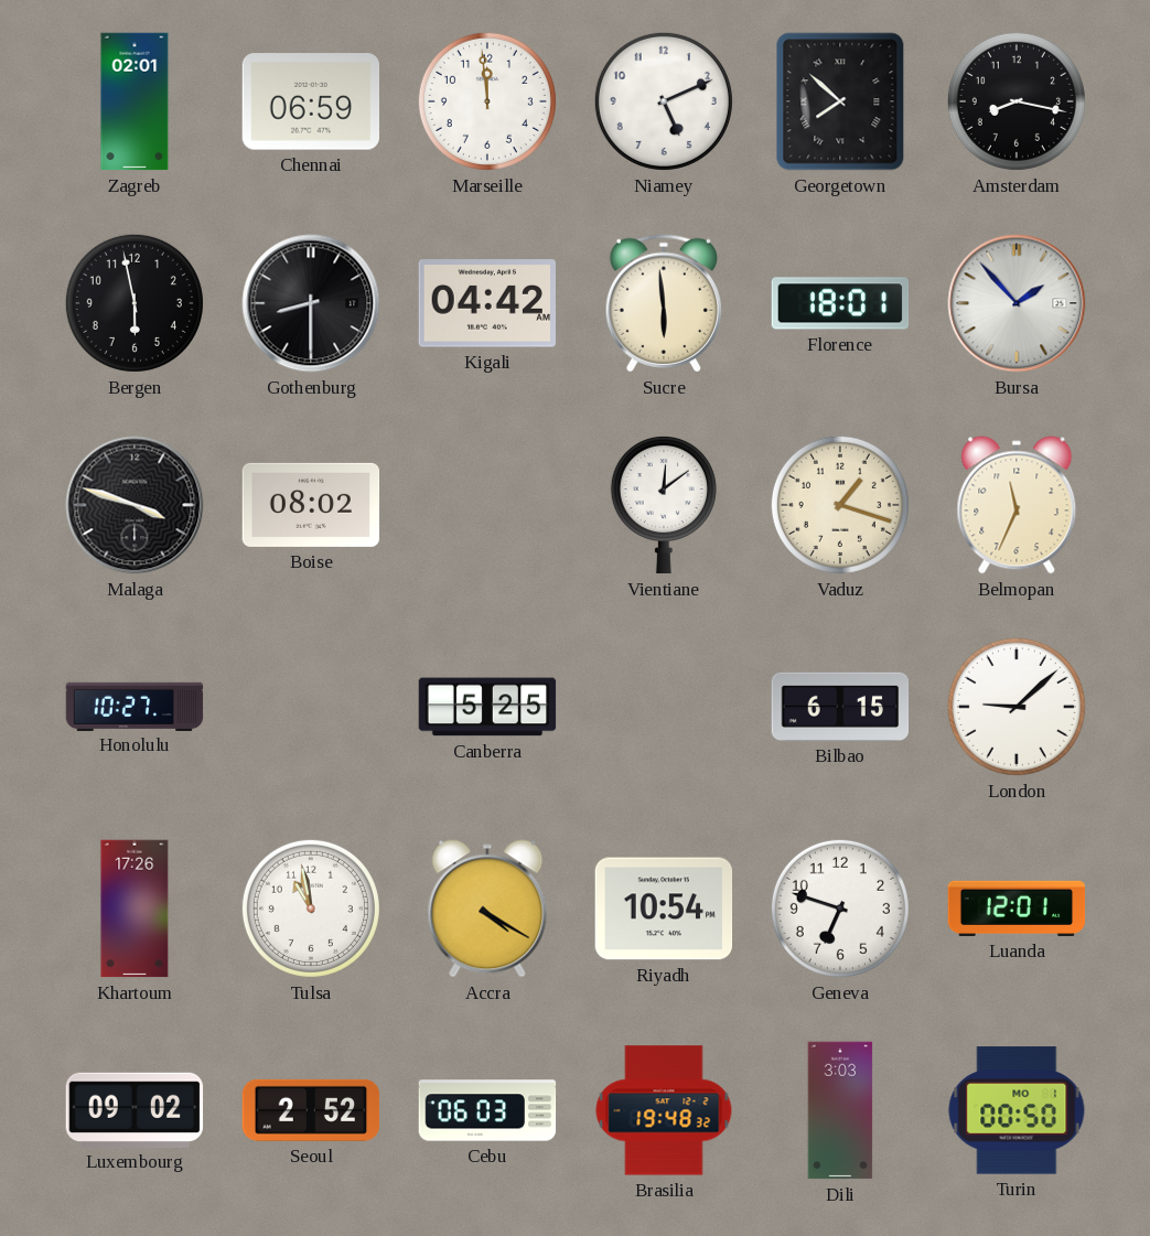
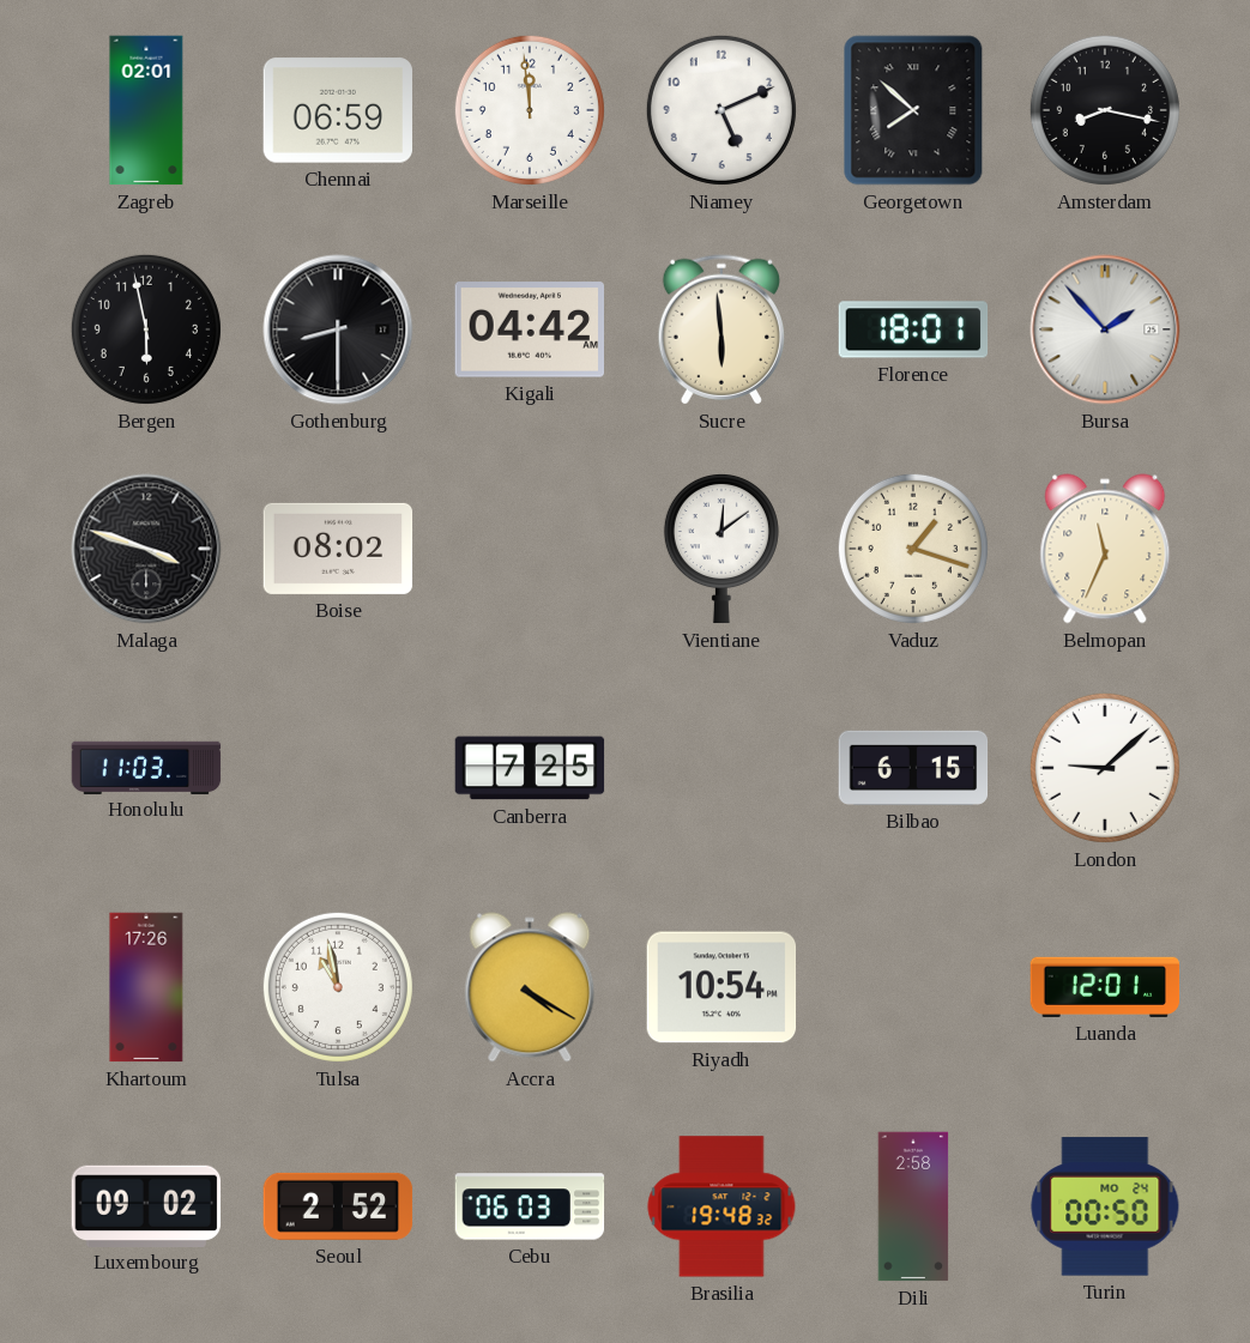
Honolulu: 10:27 -> 11:03
Canberra: 5:25 -> 7:25
Geneva: 6:48 -> none
Dili: 3:03 -> 2:58
Turin date: MO 1 -> MO 24
